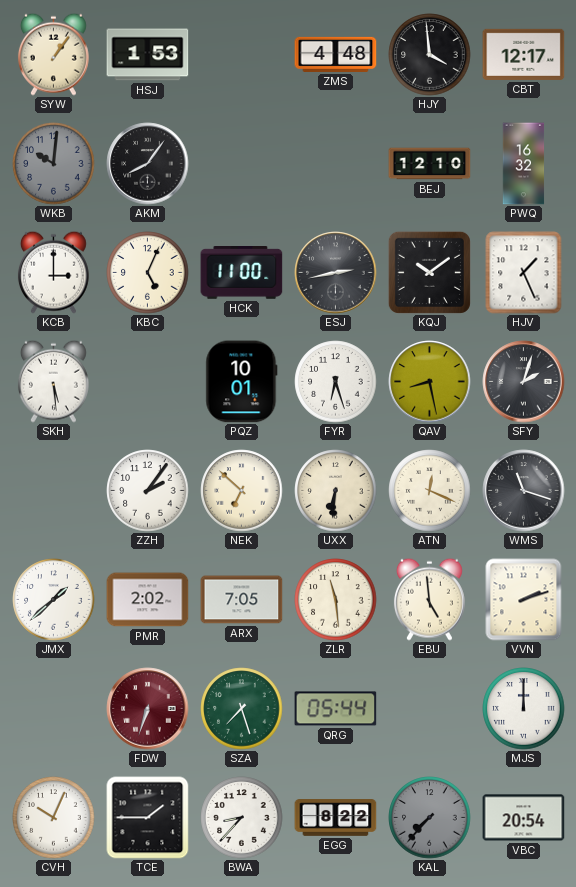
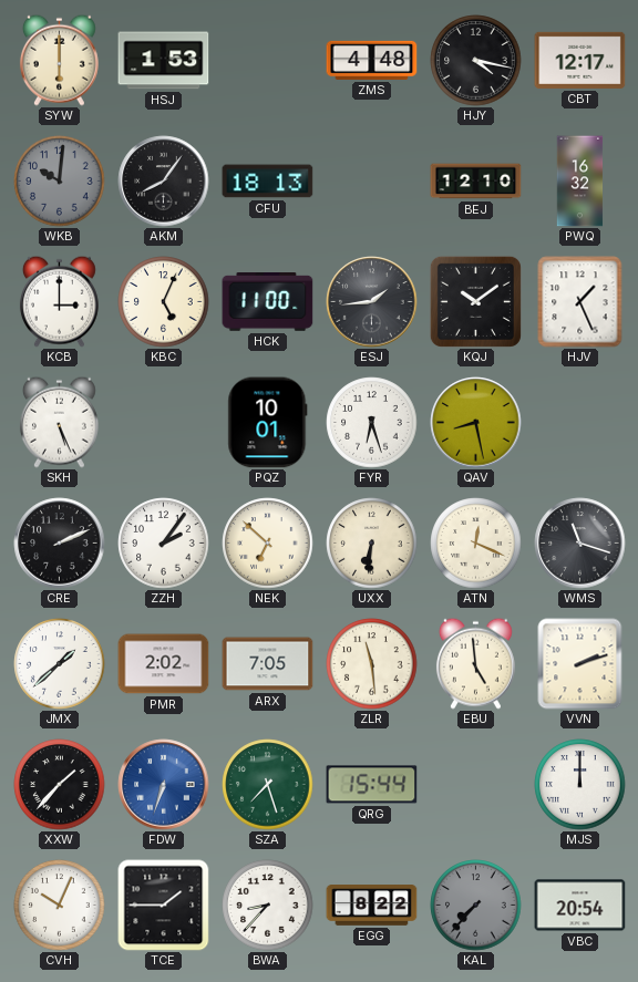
SYW: 1:06 -> 6:00
HJY: 3:59 -> 4:17
CFU: none -> 18:13
ESJ: 2:43 -> 1:44
SKH: 5:29 -> 5:26
SFY: 2:03 -> none
CRE: none -> 2:11
XXW: none -> 1:37
FDW dial: burgundy -> blue
QRG: 05:44 -> 15:44
